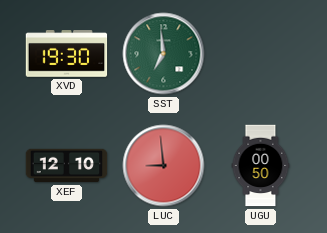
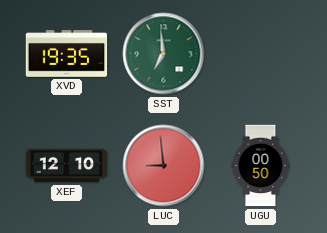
XVD: 19:30 -> 19:35
